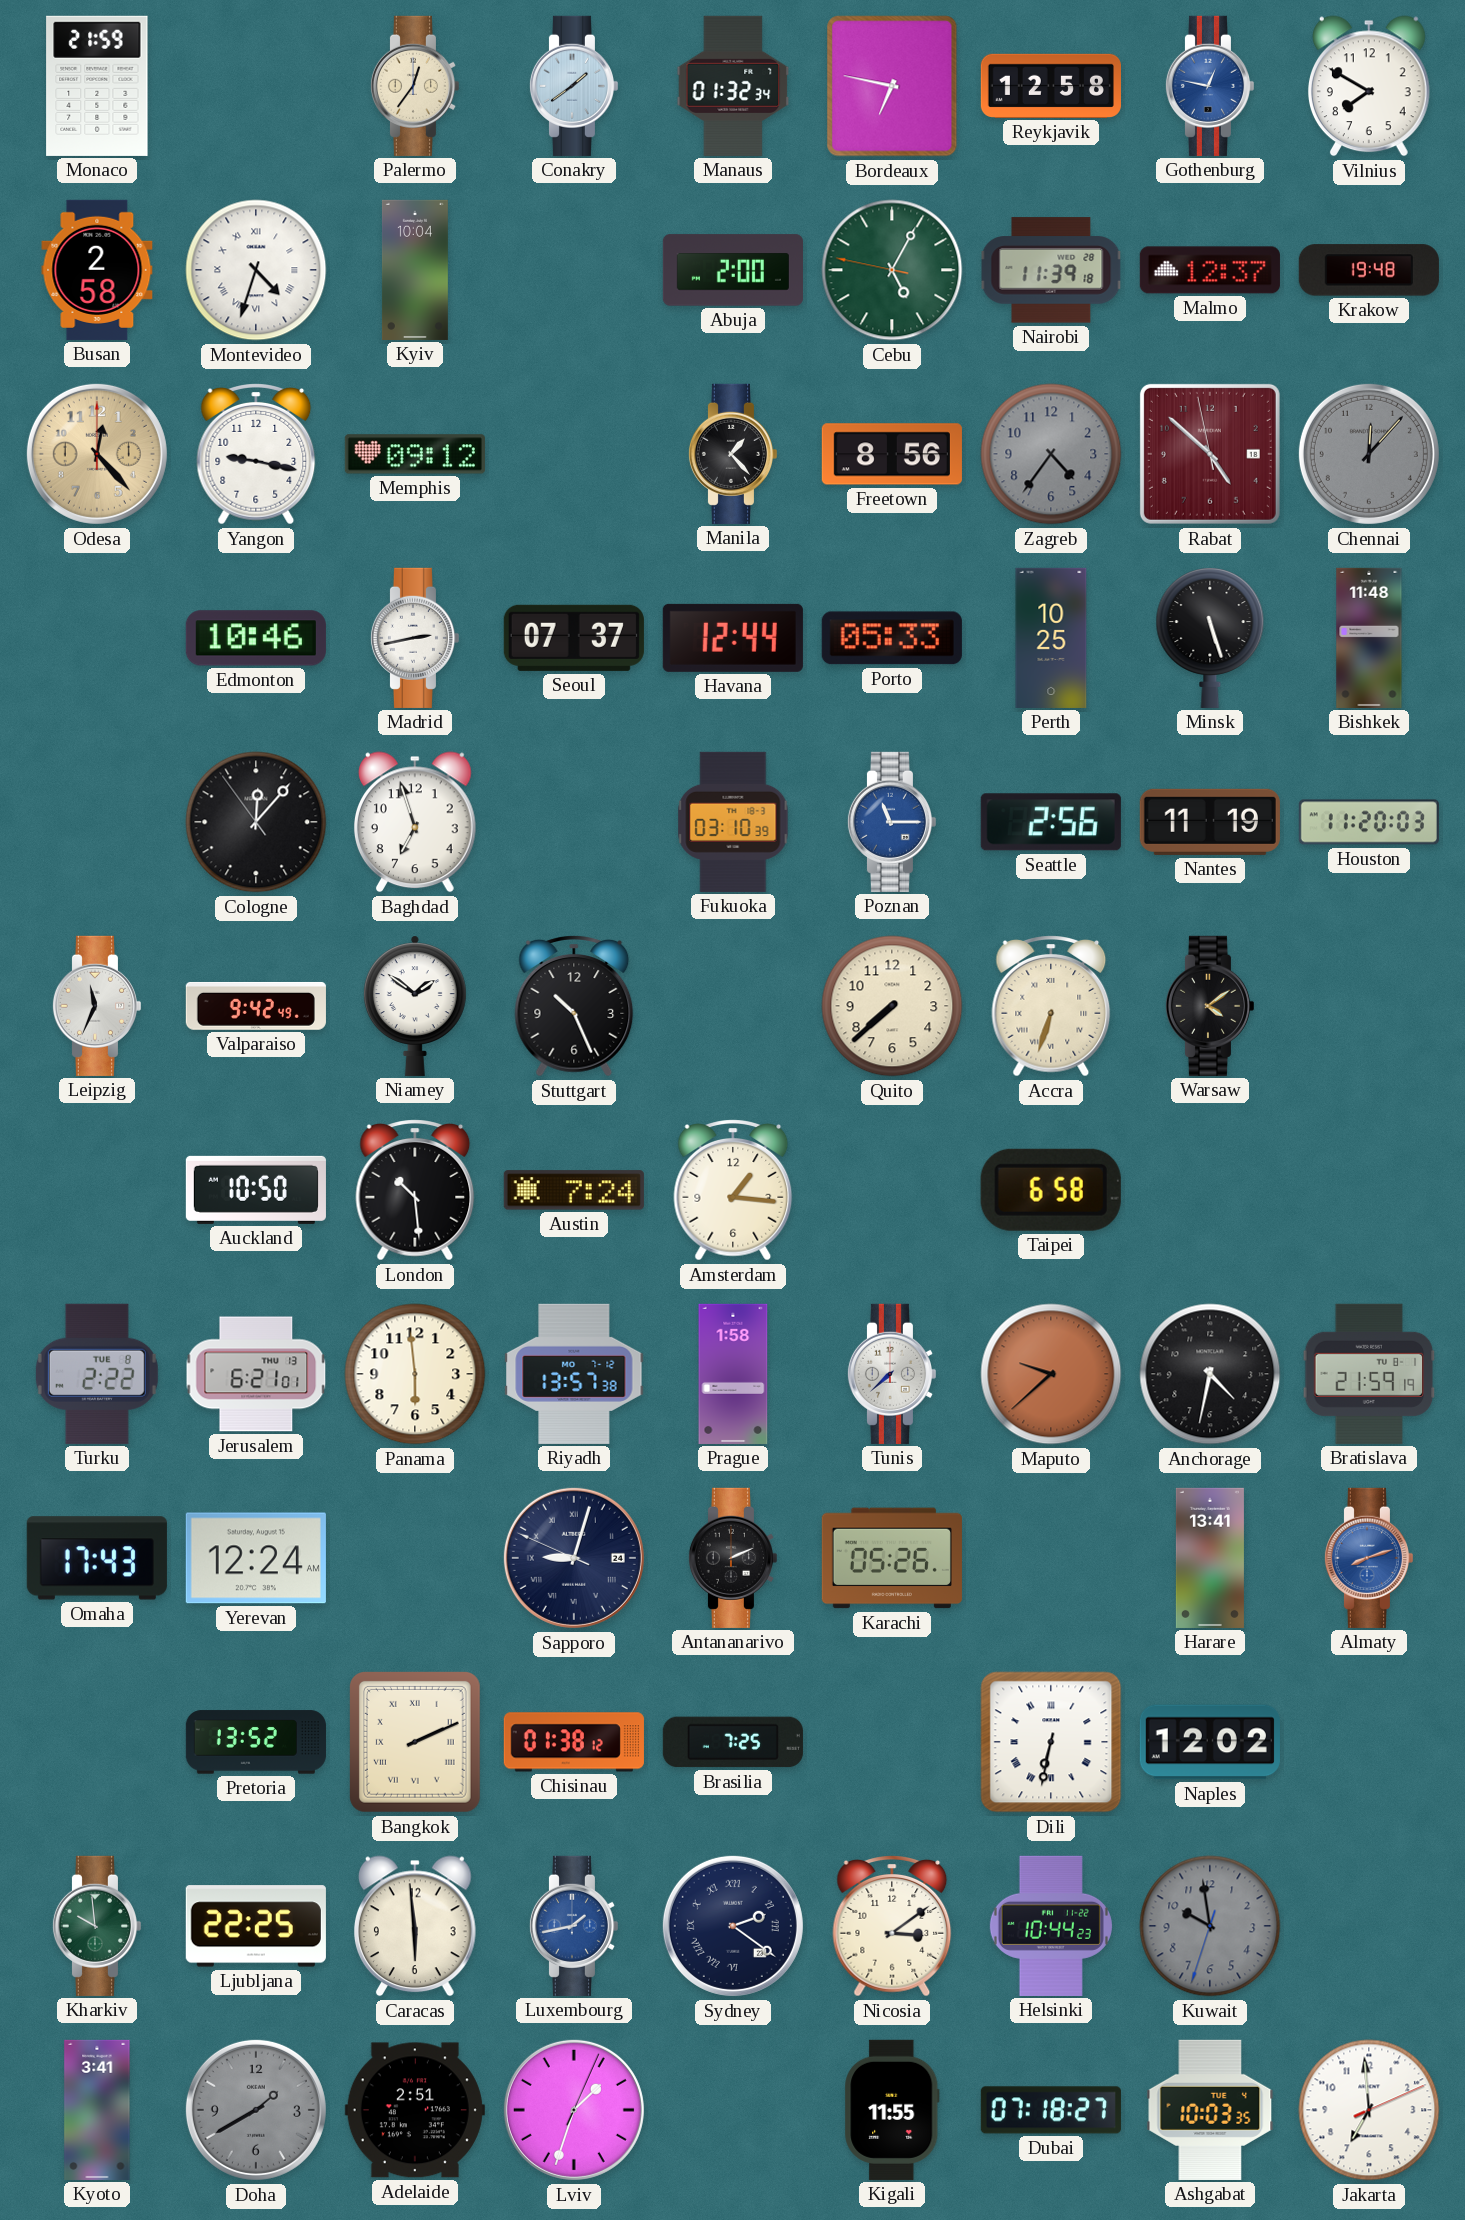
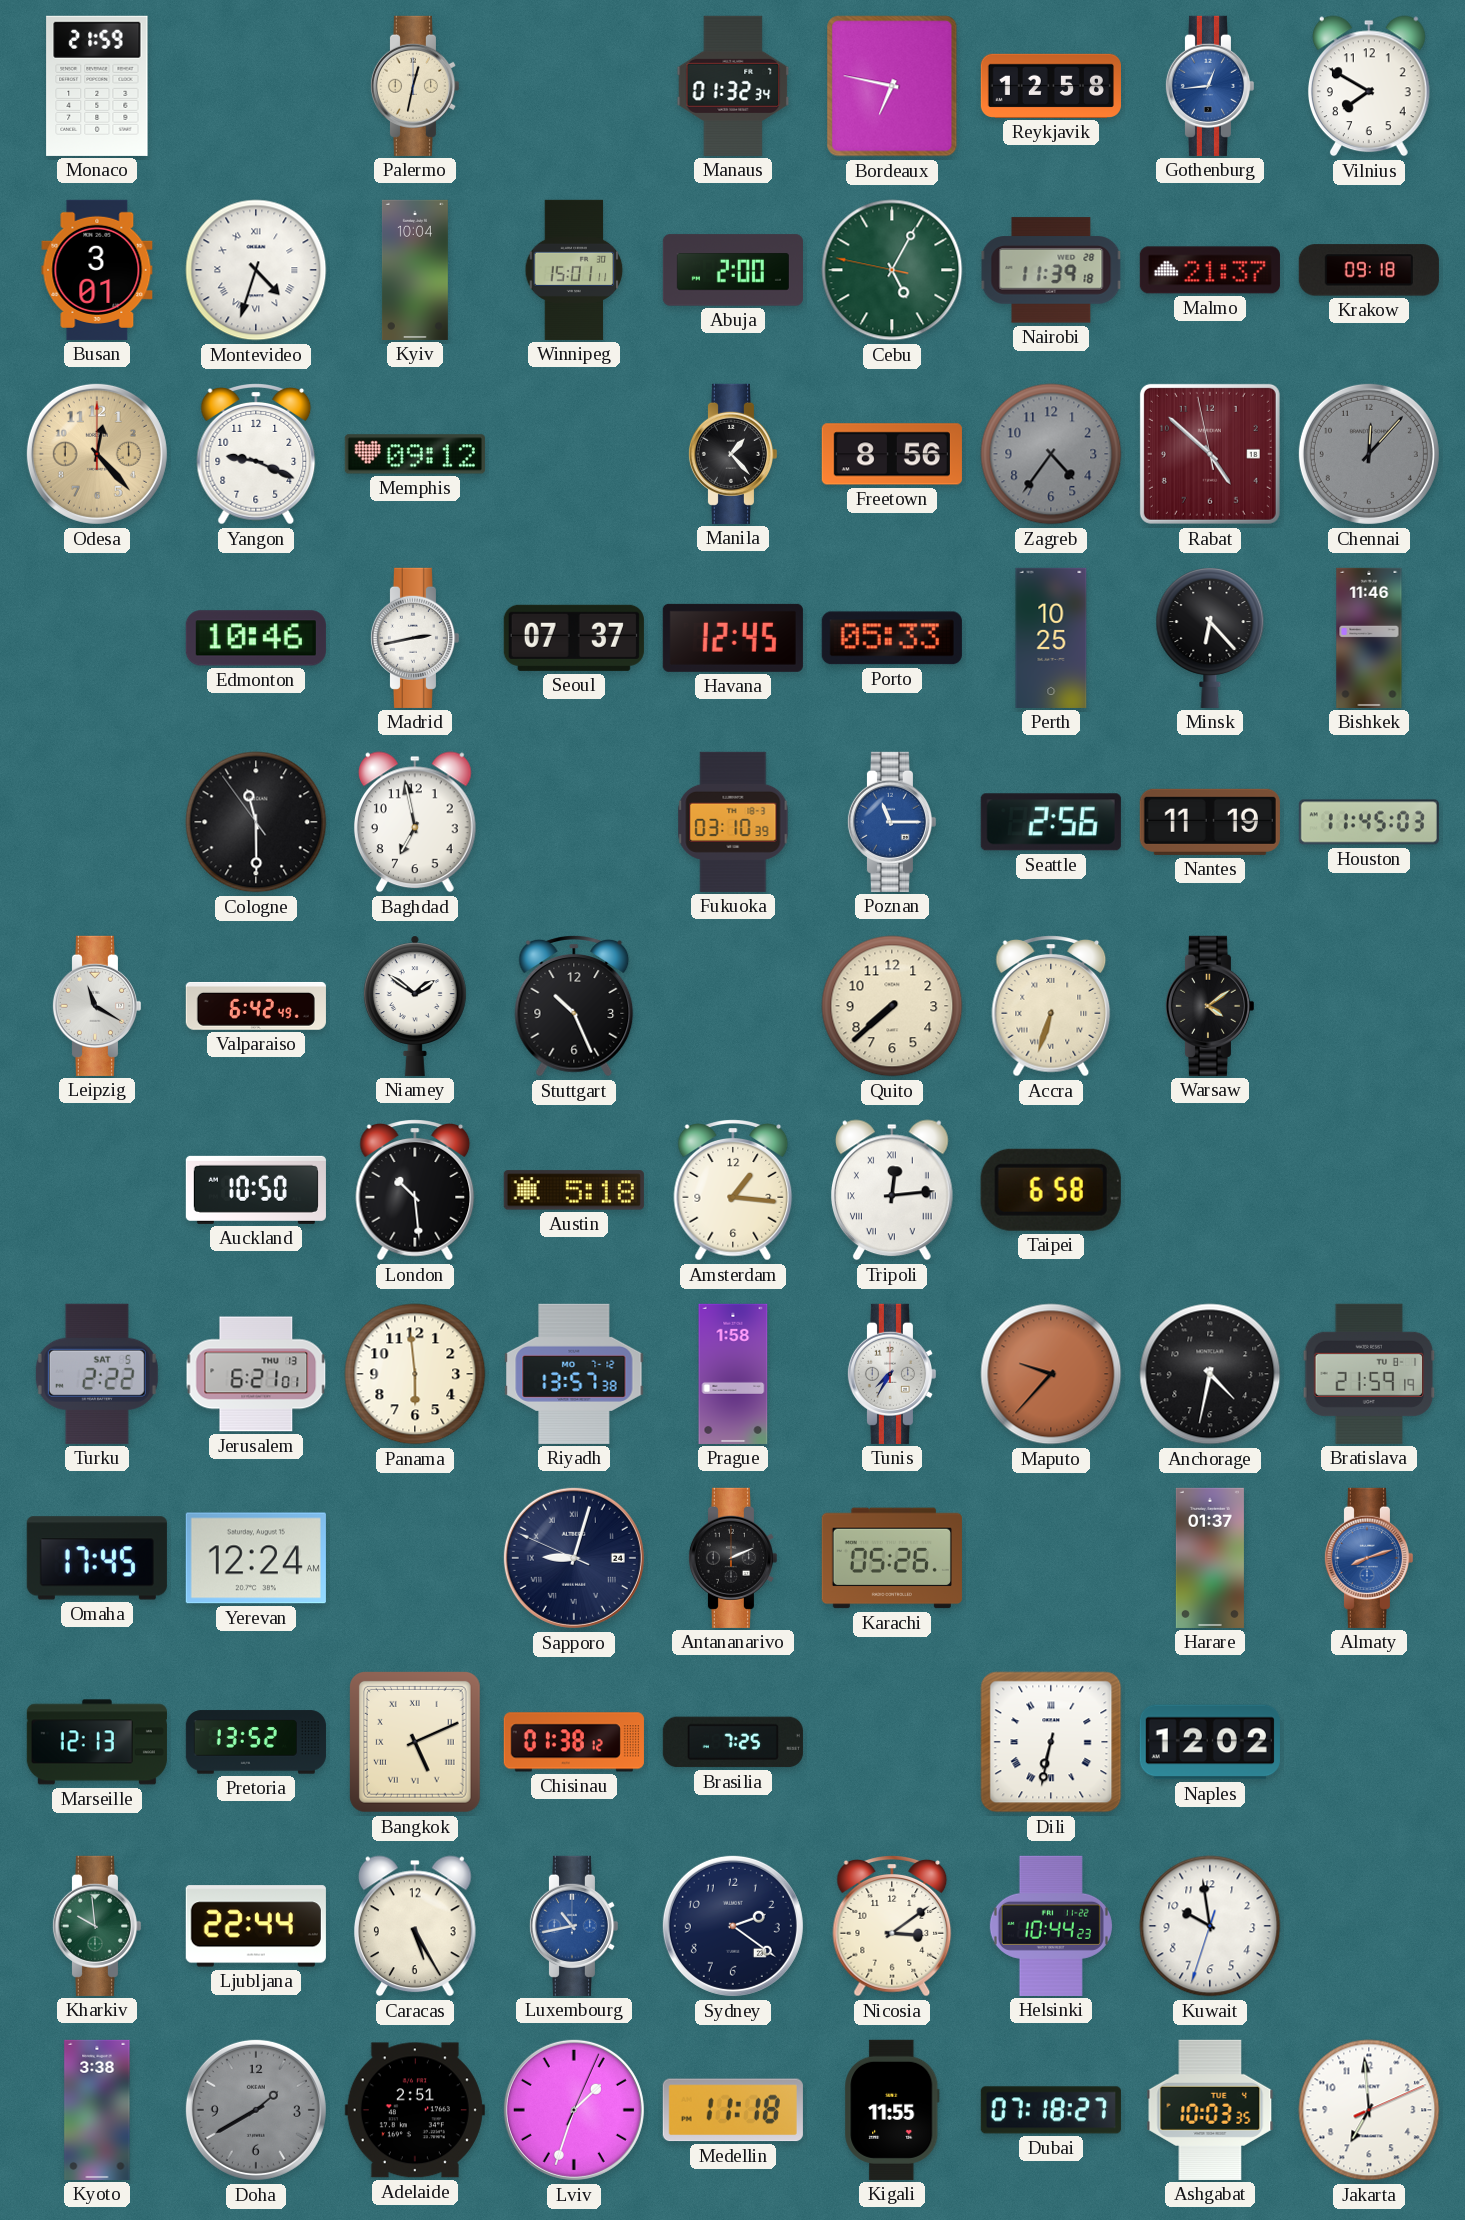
Palermo: 12:36 -> 12:32
Conakry: 1:39 -> none
Gothenburg: 12:47 -> 12:44
Busan: 2:58 -> 3:01
Winnipeg: none -> 15:01
Malmo: 12:37 -> 21:37
Krakow: 19:48 -> 09:18
Yangon: 9:17 -> 9:19
Havana: 12:44 -> 12:45
Minsk: 5:27 -> 6:23
Bishkek: 11:48 -> 11:46
Cologne: 12:06 -> 11:29
Baghdad: 6:57 -> 6:58
Houston: 11:20 -> 11:45
Leipzig: 11:34 -> 11:20
Valparaiso: 9:42 -> 6:42
Austin: 7:24 -> 5:18
Tripoli: none -> 12:14
Turku date: TUE 8 -> SAT 5
Tunis: 7:38 -> 7:35
Maputo: 9:38 -> 9:37
Omaha: 17:43 -> 17:45
Harare: 13:41 -> 01:37
Marseille: none -> 12:13
Bangkok: 2:11 -> 5:11
Ljubljana: 22:25 -> 22:44
Caracas: 5:59 -> 5:25
Luxembourg: 1:43 -> 10:43
Sydney numerals: Roman -> Arabic
Kuwait dial: grey -> white
Kyoto: 3:41 -> 3:38
Medellin: none -> 11:18
